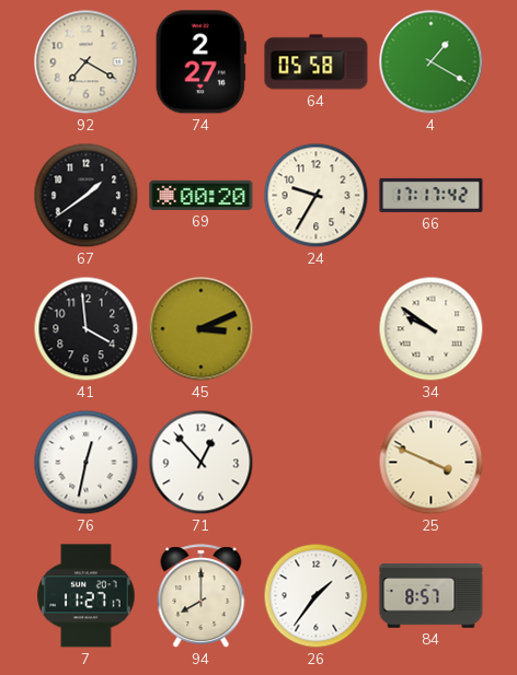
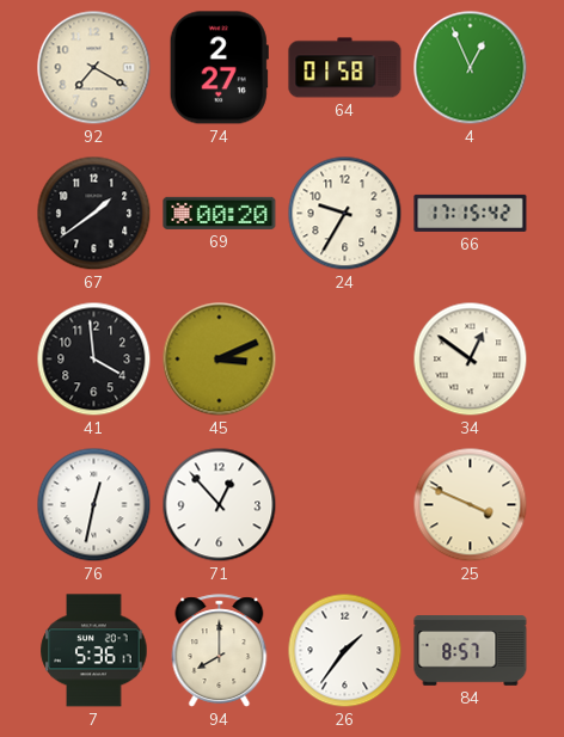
64: 05:58 -> 01:58
4: 1:20 -> 12:56
66: 17:17 -> 17:15
34: 9:51 -> 12:51
7: 11:27 -> 5:36
